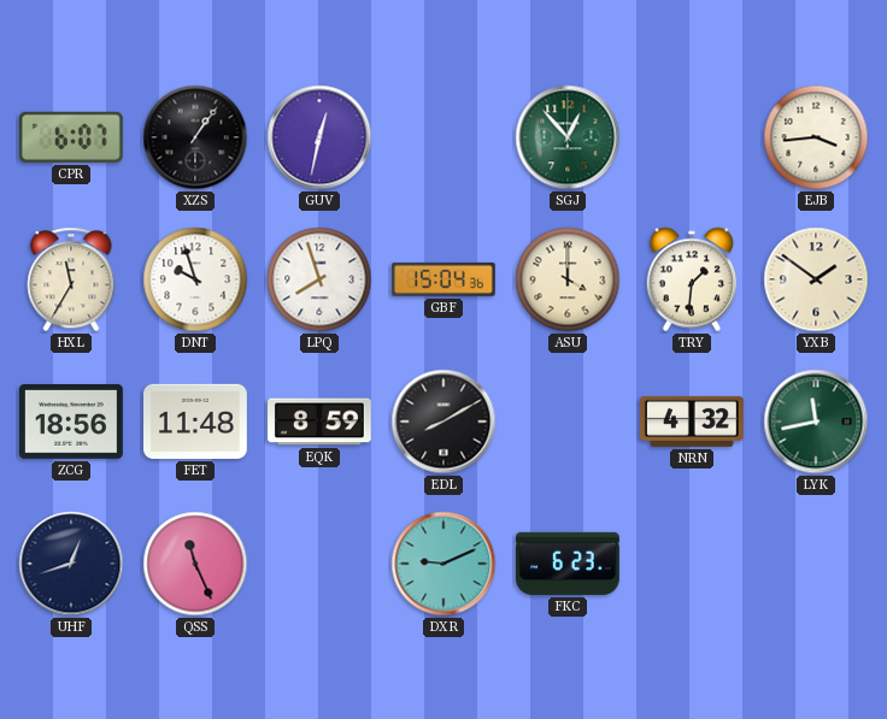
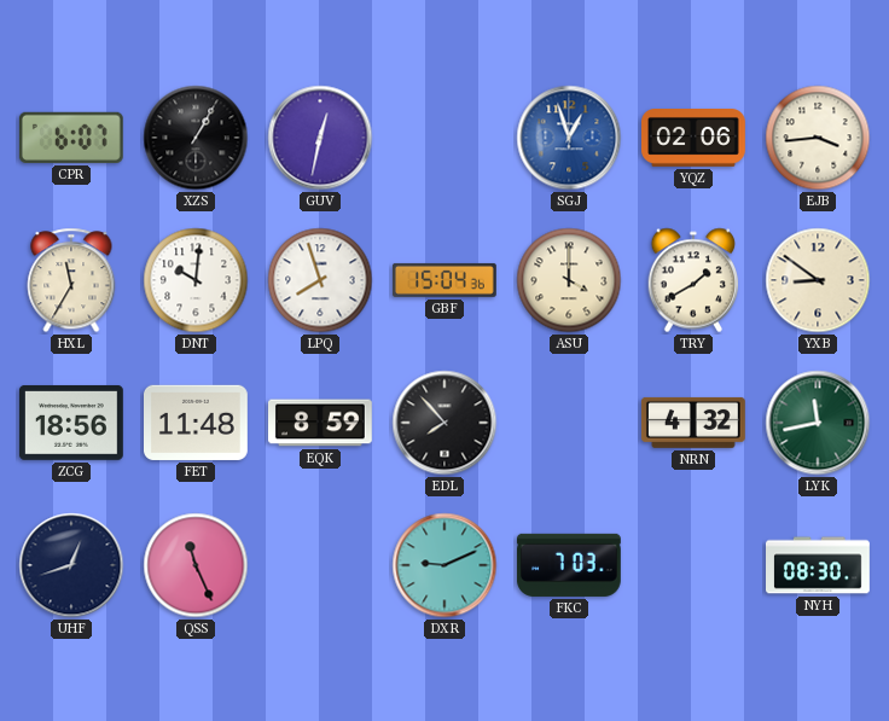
XZS: 1:06 -> 1:05
SGJ: 12:53 -> 12:57
SGJ dial: green -> blue
YQZ: none -> 02:06
DNT: 9:57 -> 10:01
TRY: 1:31 -> 1:40
YXB: 1:51 -> 8:51
EDL: 8:10 -> 7:53
FKC: 6:23 -> 7:03
NYH: none -> 08:30
